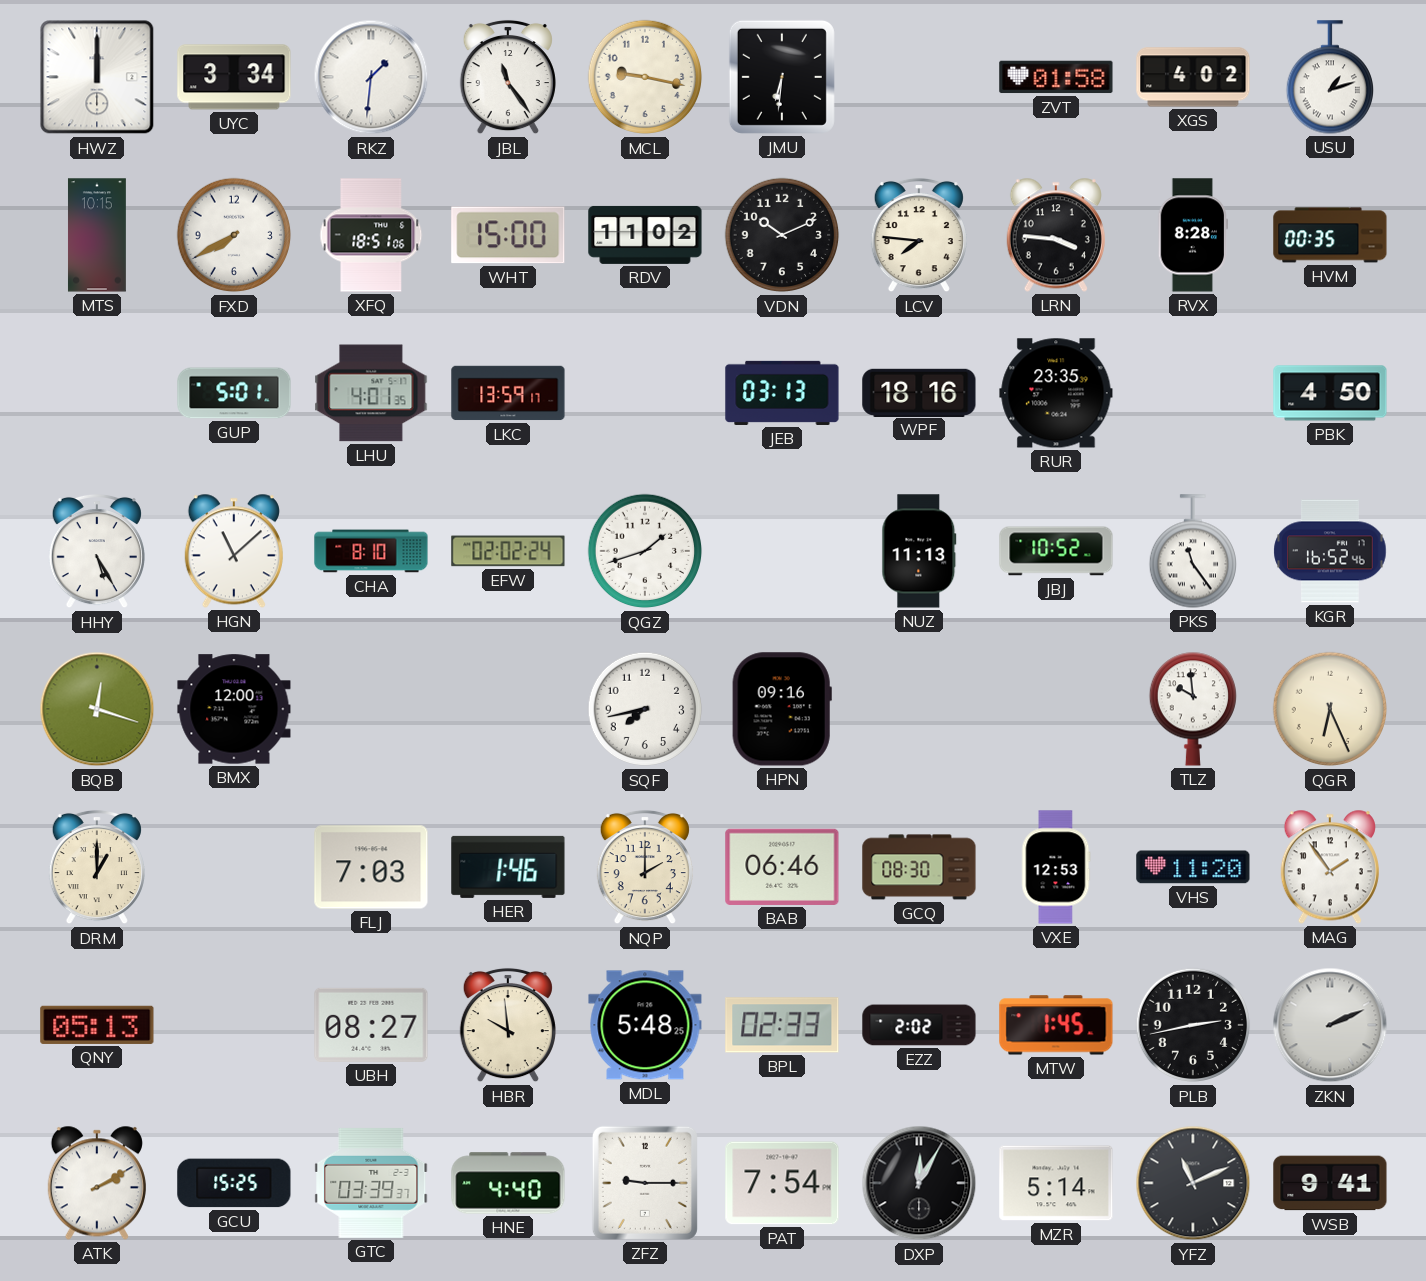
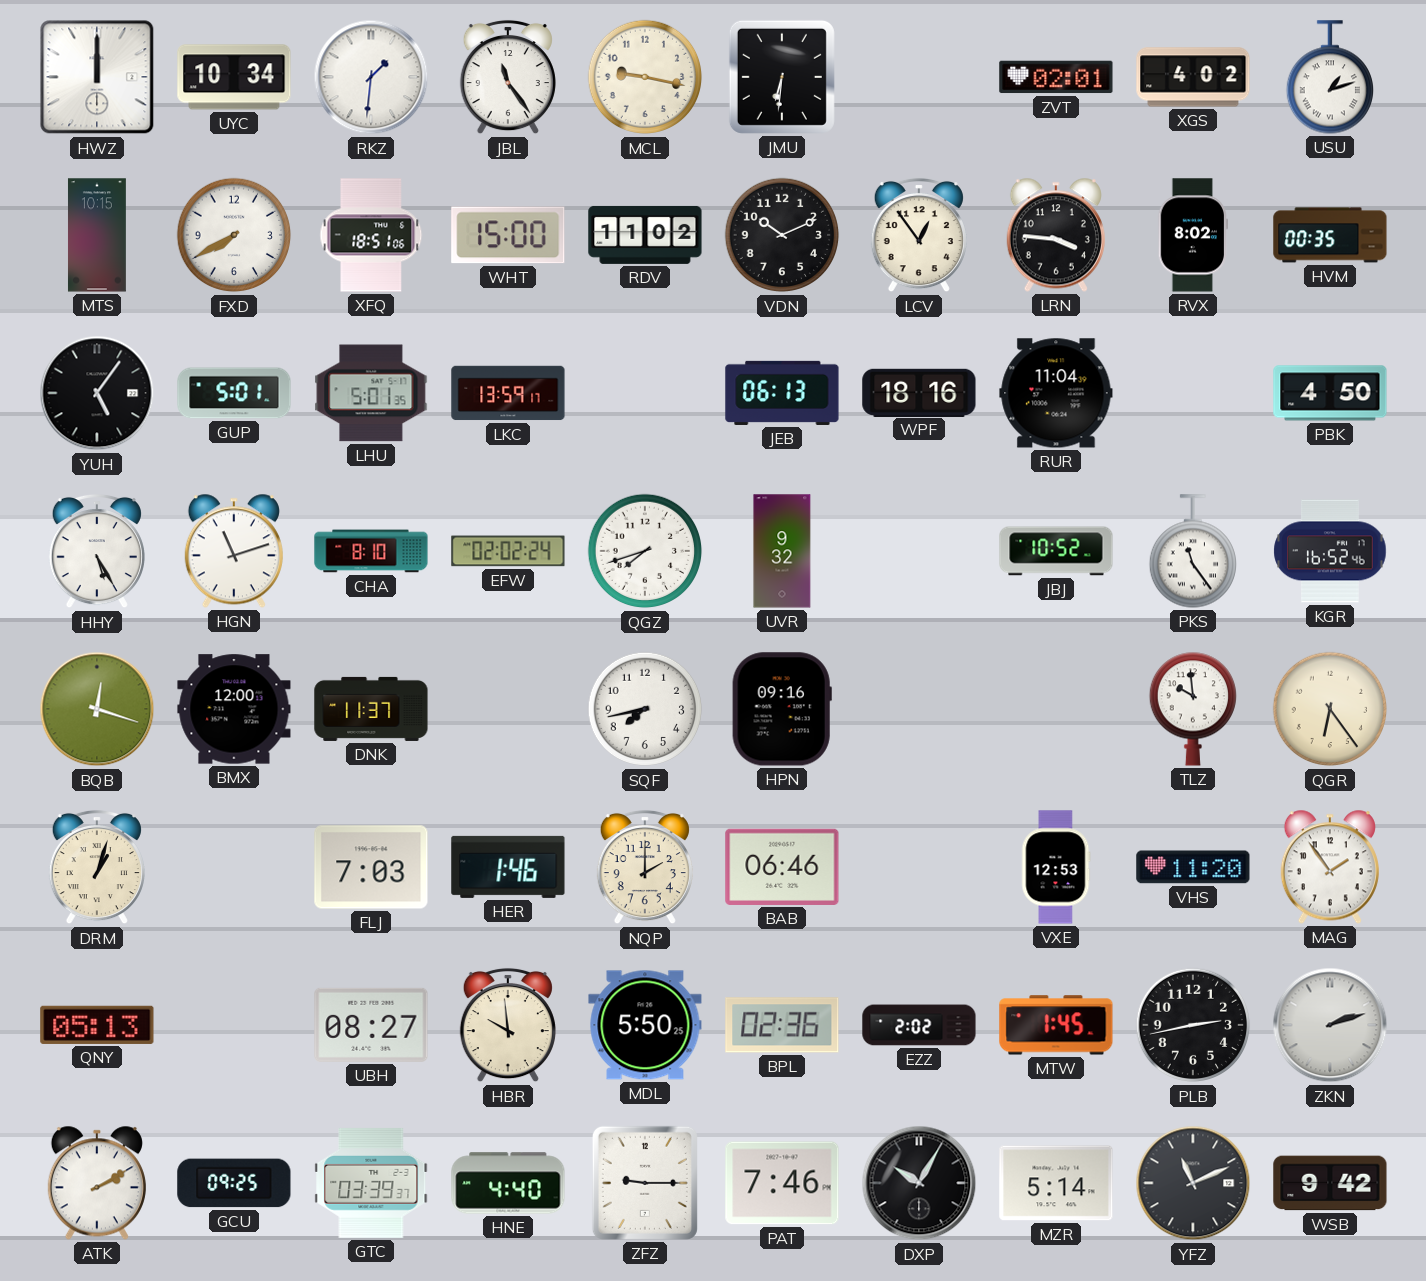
UYC: 3:34 -> 10:34
ZVT: 01:58 -> 02:01
LCV: 7:46 -> 12:54
RVX: 8:28 -> 8:02
YUH: none -> 5:06
LHU: 4:01 -> 5:01
JEB: 03:13 -> 06:13
RUR: 23:35 -> 11:04
HGN: 11:08 -> 11:12
QGZ: 1:42 -> 7:42
UVR: none -> 9:32
NUZ: 11:13 -> none
DNK: none -> 11:37
QGR: 6:26 -> 6:24
DRM: 1:00 -> 1:03
GCQ: 08:30 -> none
MDL: 5:48 -> 5:50
BPL: 02:33 -> 02:36
ZKN: 2:11 -> 2:12
GCU: 15:25 -> 09:25
PAT: 7:54 -> 7:46
DXP: 12:05 -> 10:05
WSB: 9:41 -> 9:42
